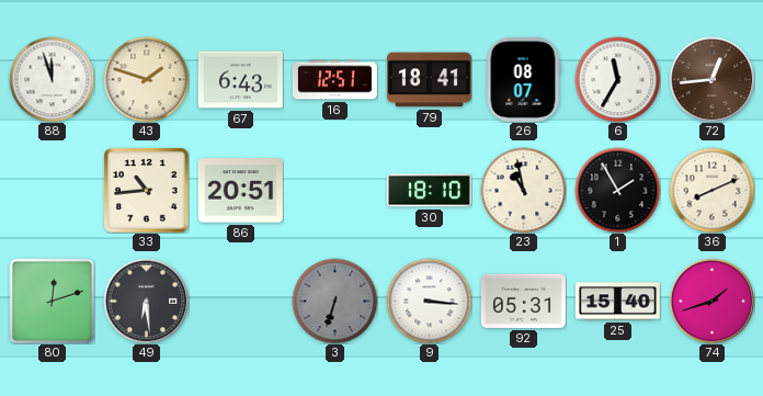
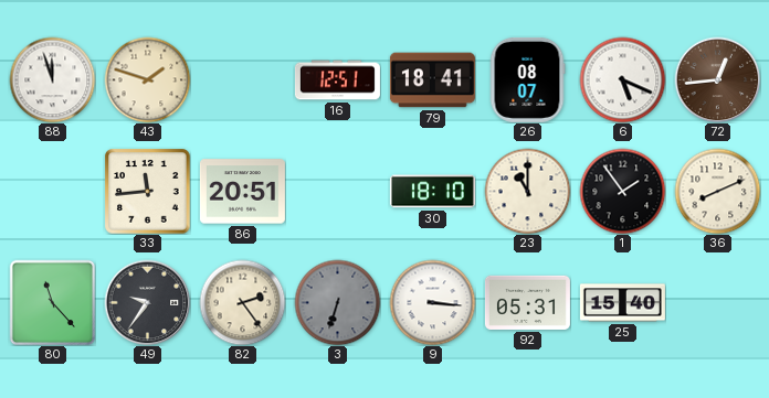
67: 6:43 -> none
6: 11:35 -> 5:19
33: 10:44 -> 11:44
23: 10:58 -> 11:00
1: 1:55 -> 1:54
80: 12:12 -> 11:23
49: 6:29 -> 9:36
82: none -> 2:24
74: 1:42 -> none
